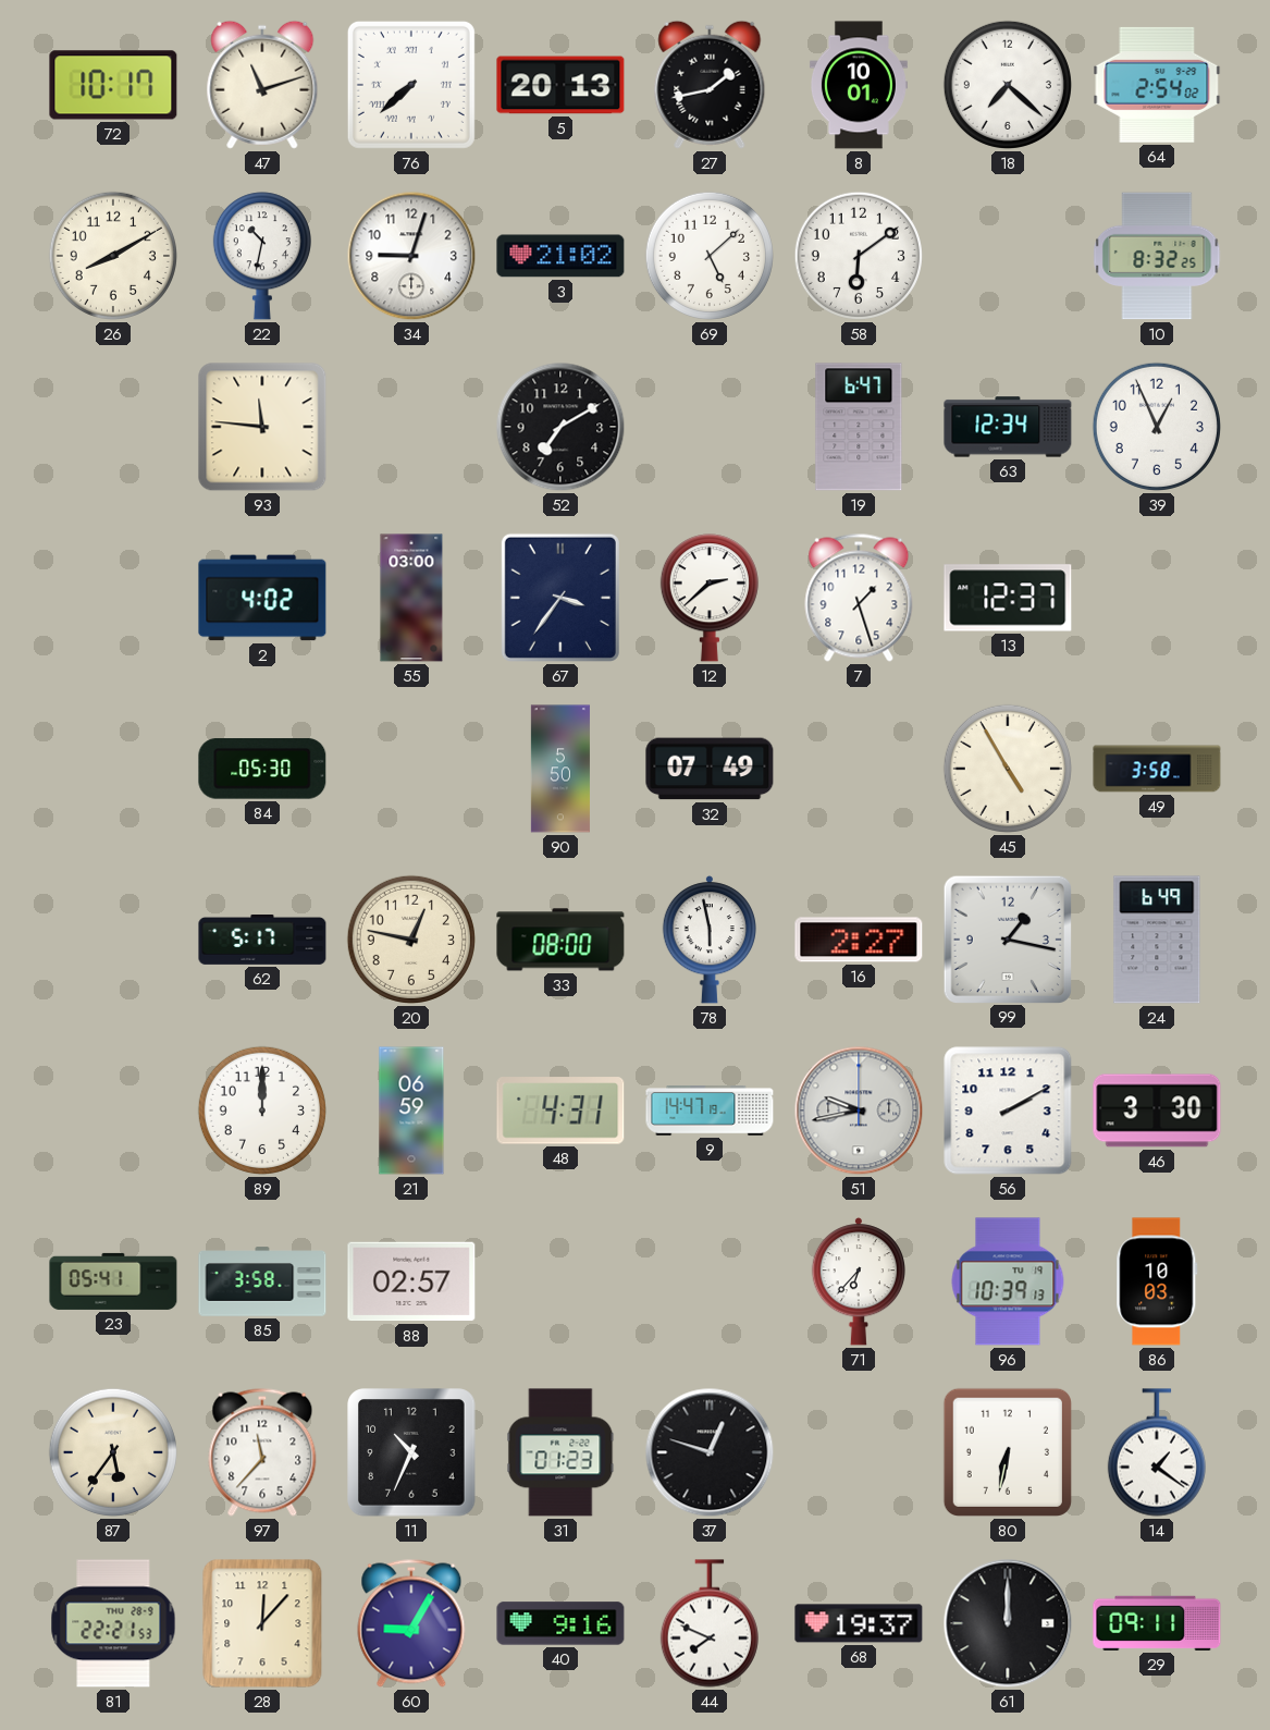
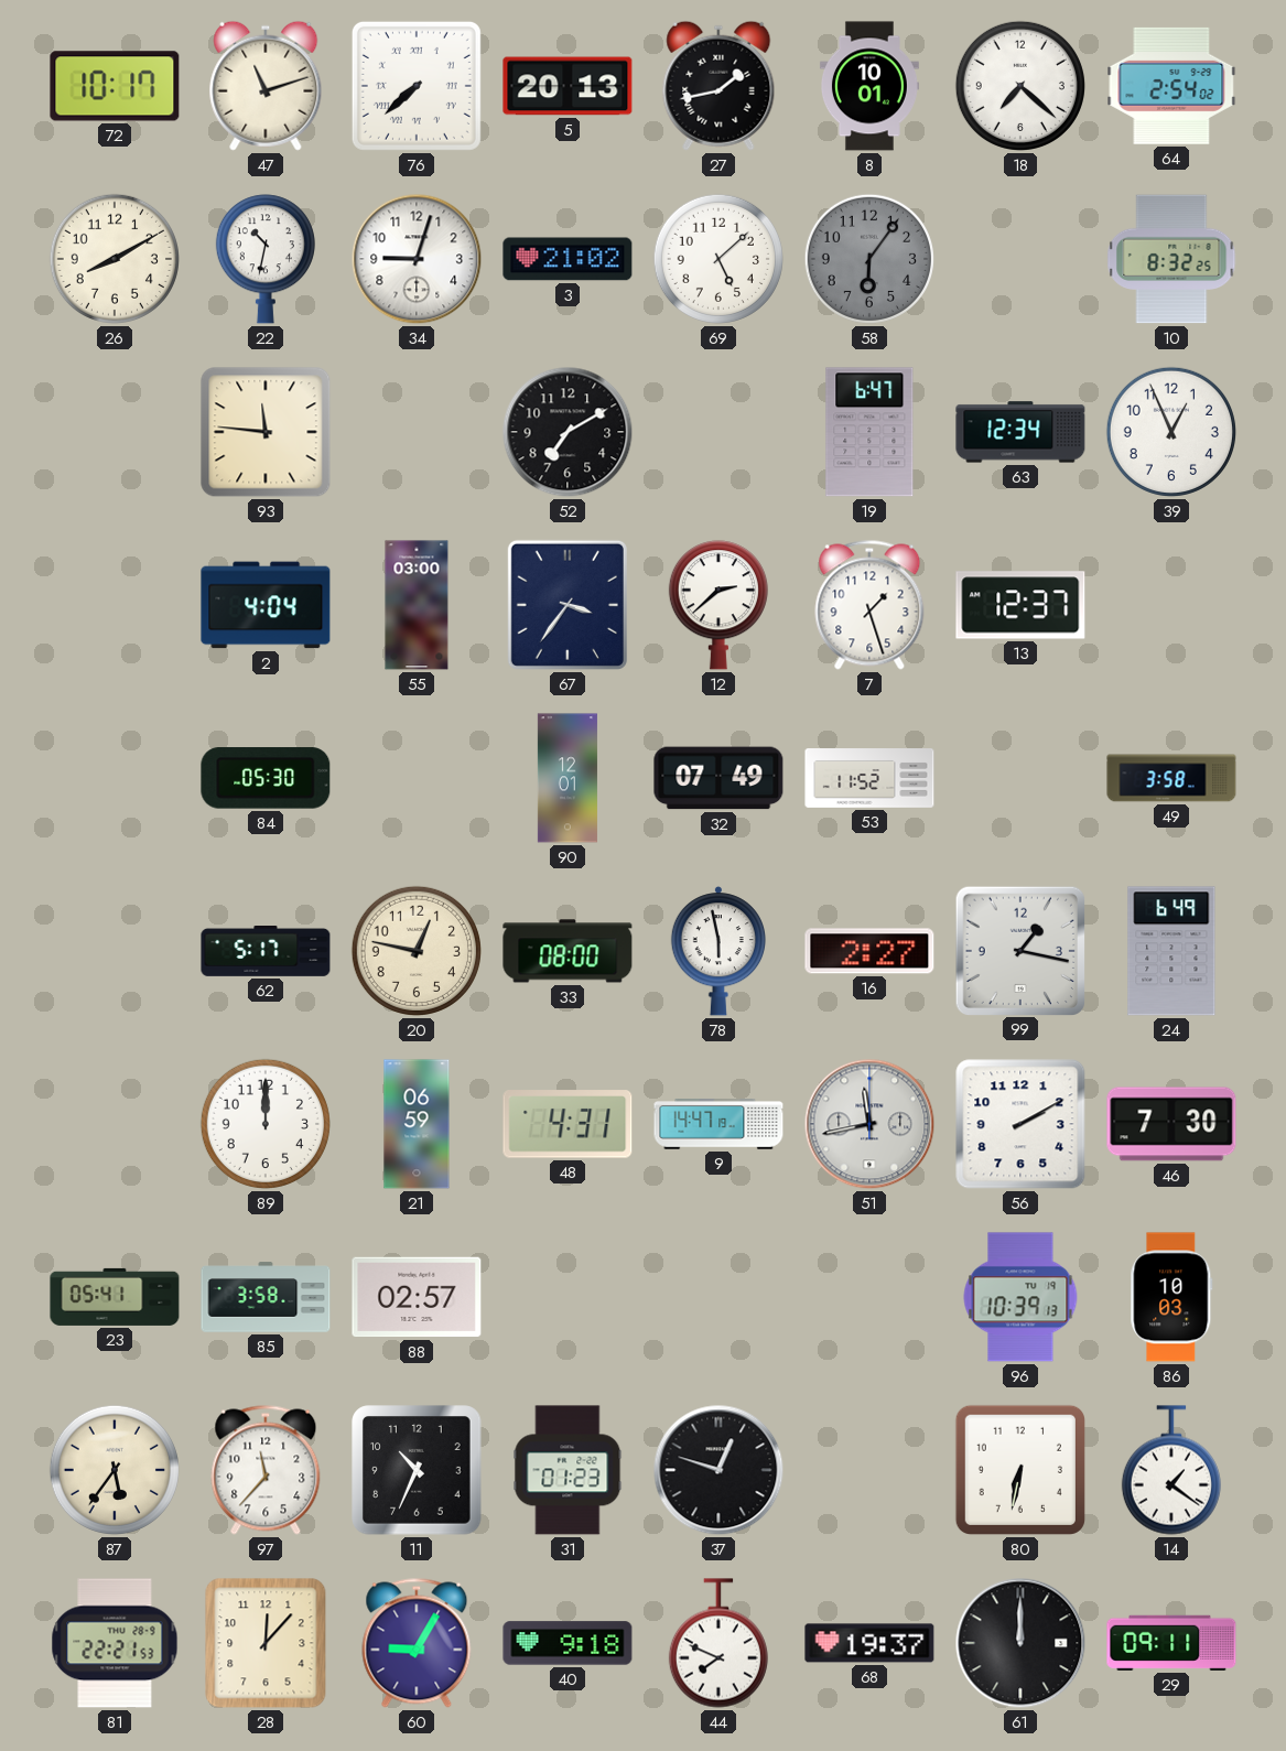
58: 6:09 -> 6:06
58 dial: white -> grey
2: 4:02 -> 4:04
90: 5:50 -> 12:01
53: none -> 11:52
45: 4:55 -> none
51: 9:43 -> 11:43
46: 3:30 -> 7:30
71: 6:37 -> none
40: 9:16 -> 9:18
